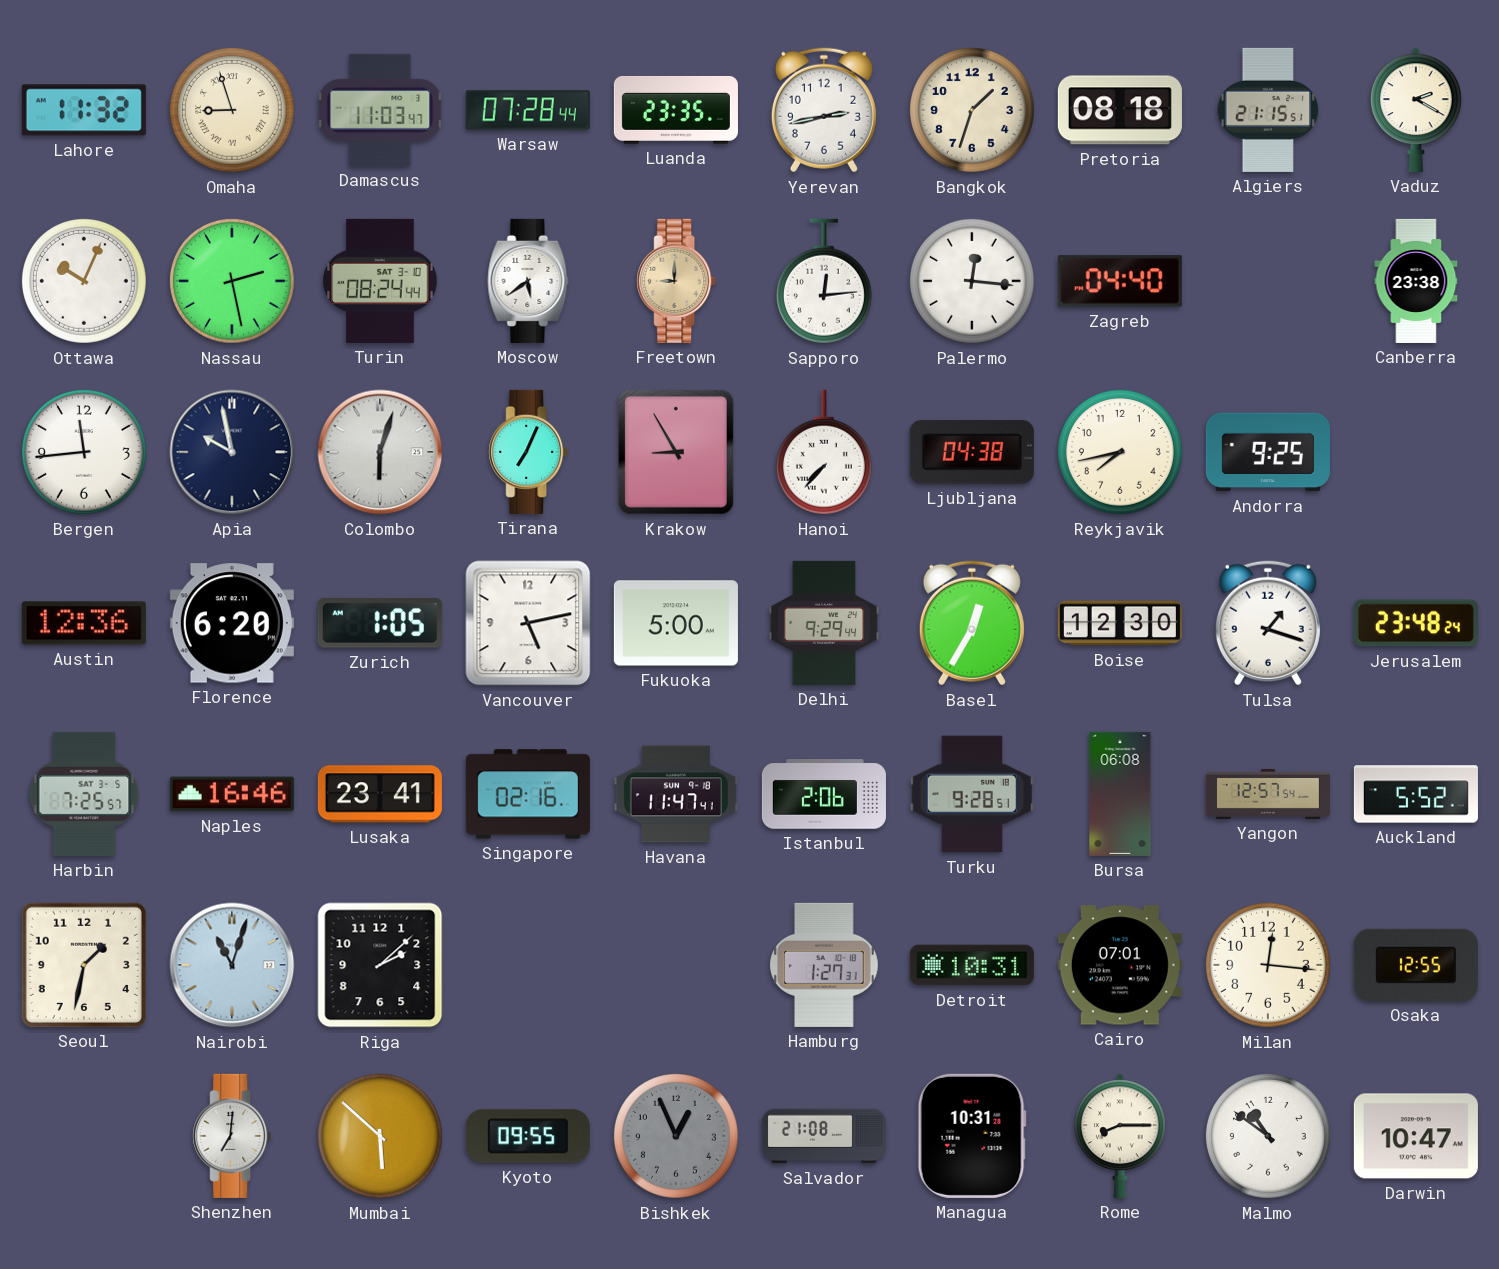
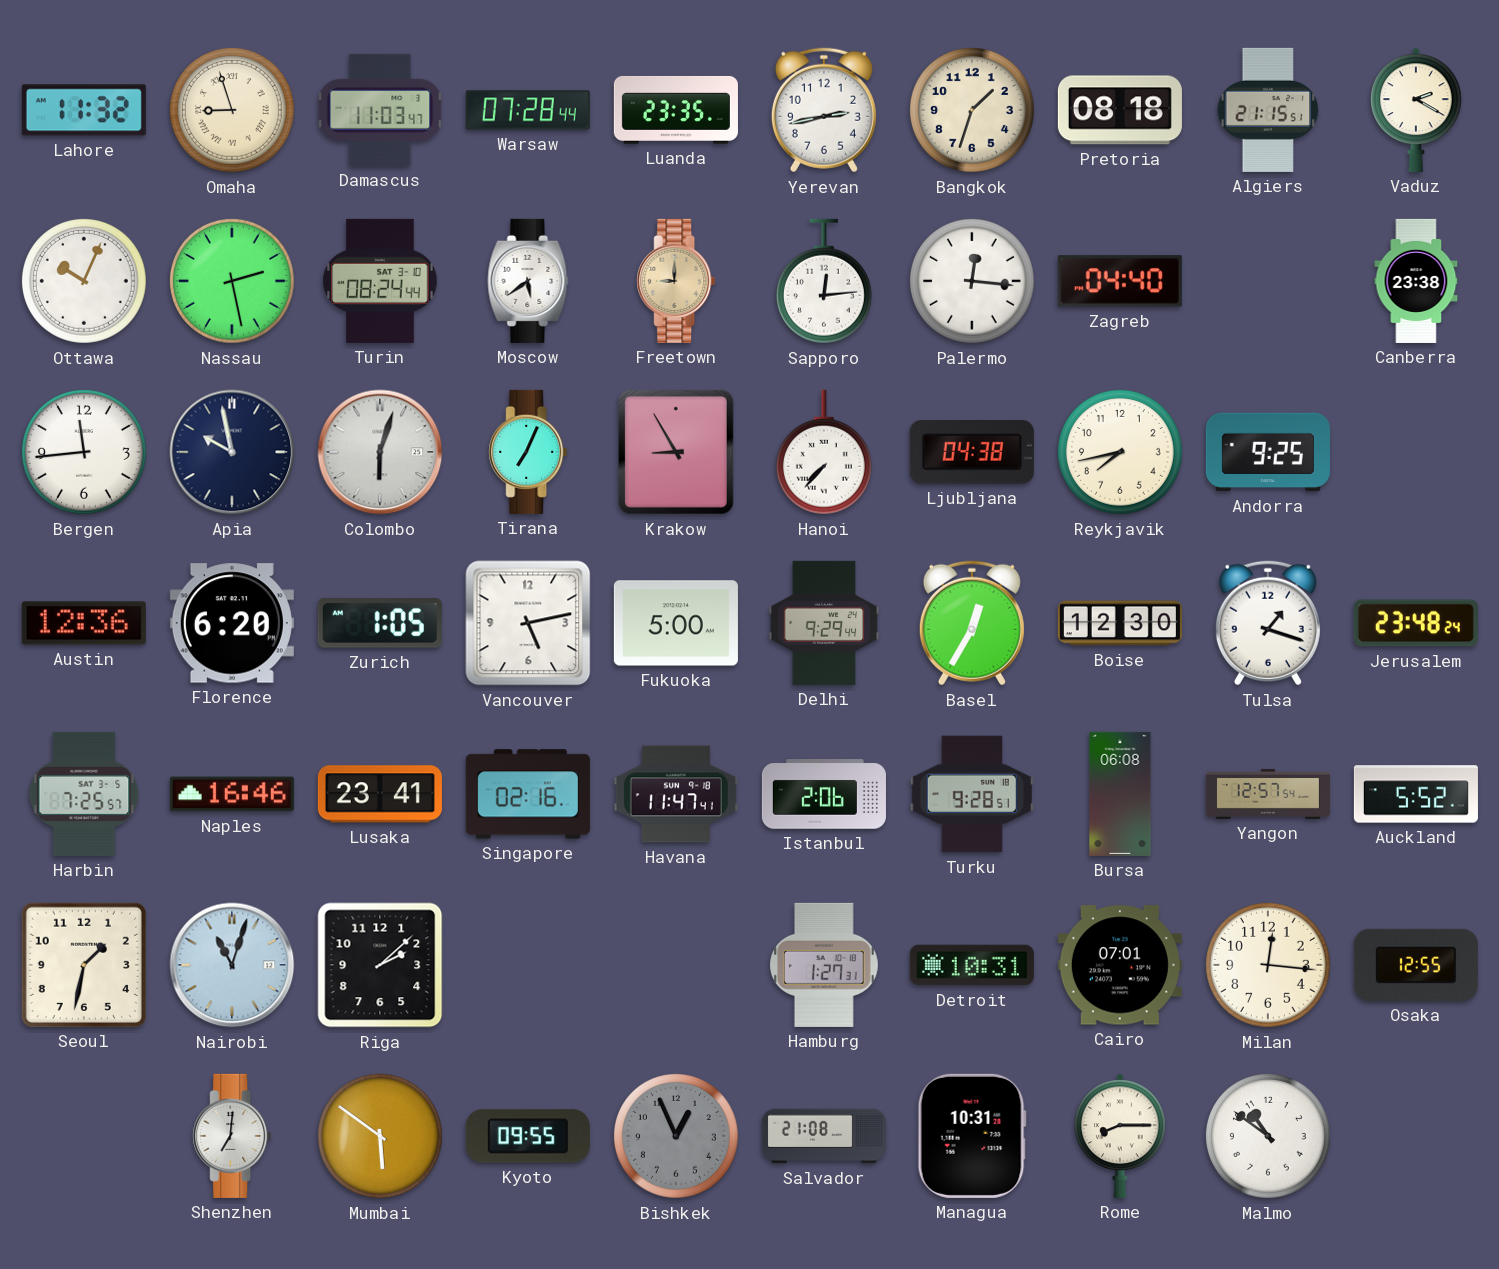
Mumbai: 5:52 -> 5:51
Darwin: 10:47 -> none
